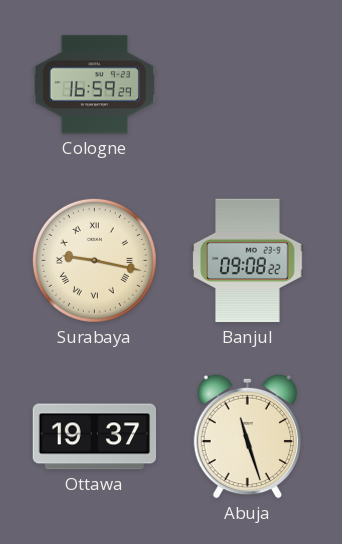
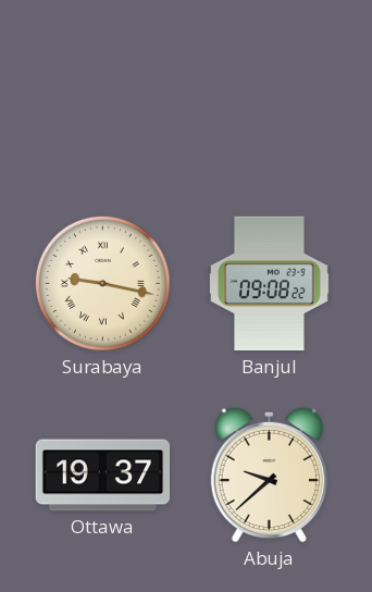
Cologne: 16:59 -> none
Abuja: 11:27 -> 9:38
